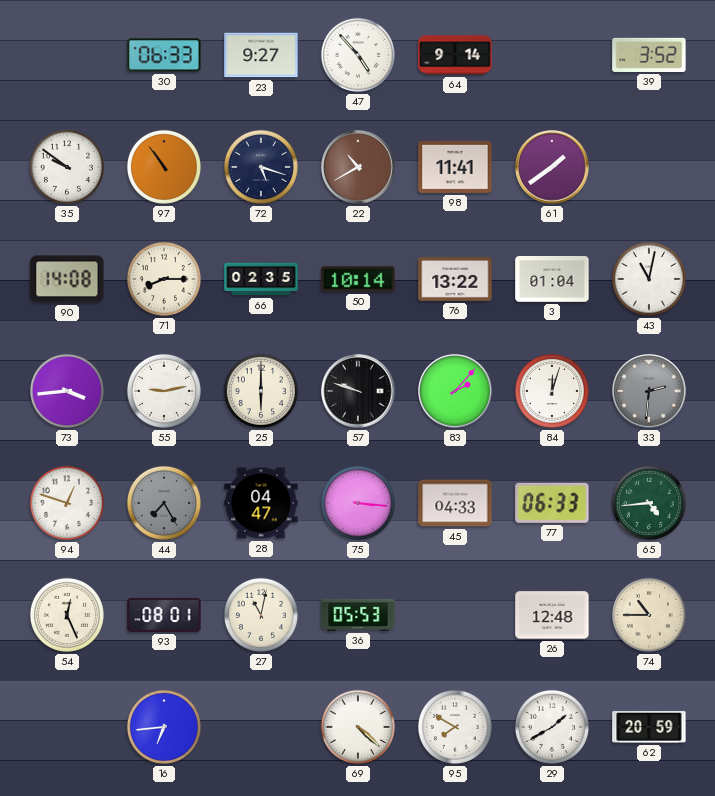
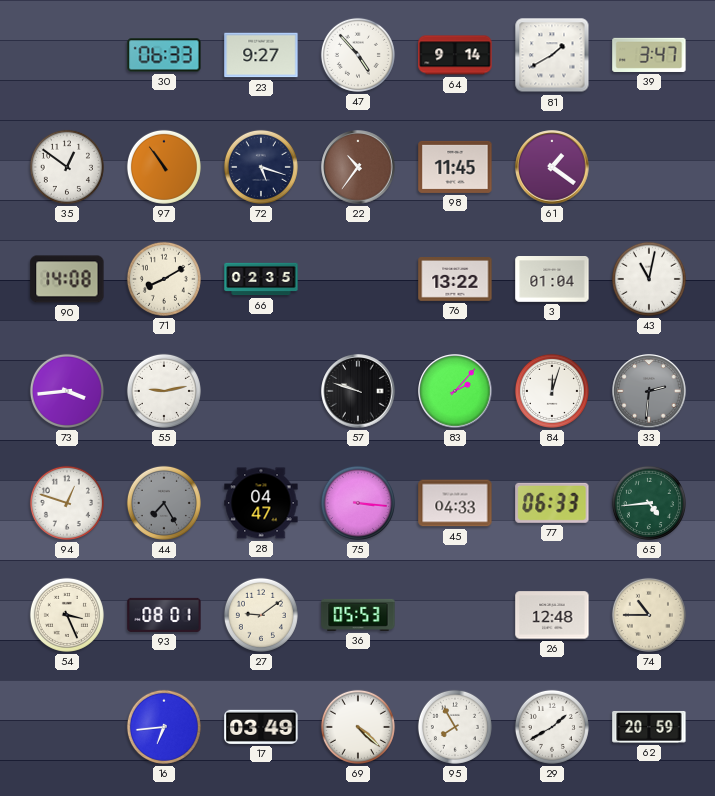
81: none -> 1:40
39: 3:52 -> 3:47
35: 9:51 -> 12:51
22: 10:40 -> 10:36
98: 11:41 -> 11:45
61: 1:39 -> 1:21
71: 8:15 -> 8:10
50: 10:14 -> none
25: 6:00 -> none
54: 12:26 -> 3:26
27: 11:02 -> 9:09
17: none -> 03:49
95: 7:50 -> 7:55
